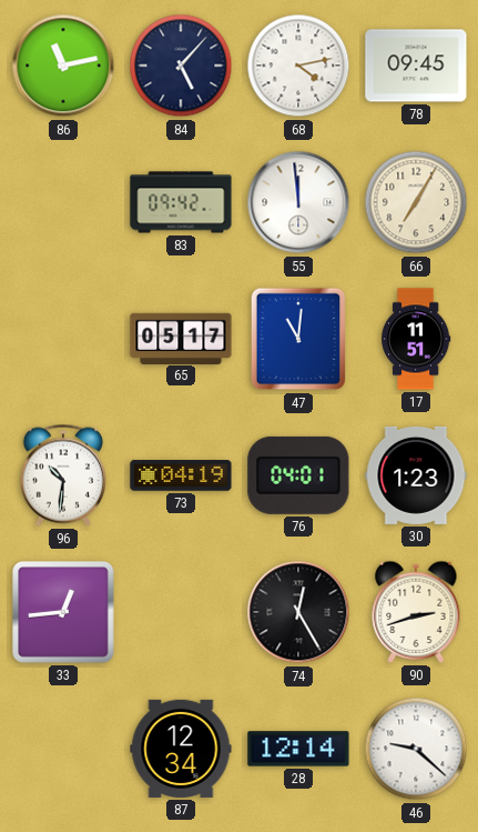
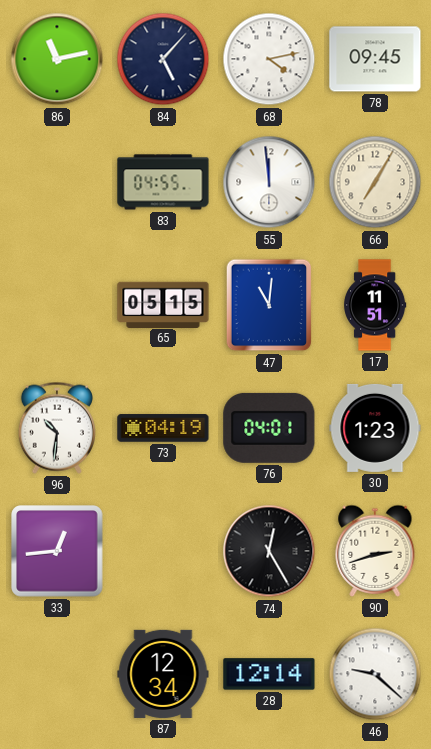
83: 09:42 -> 04:55
65: 05:17 -> 05:15
